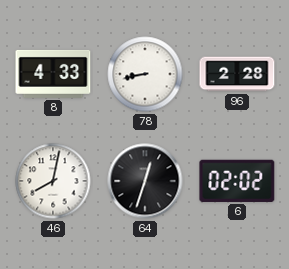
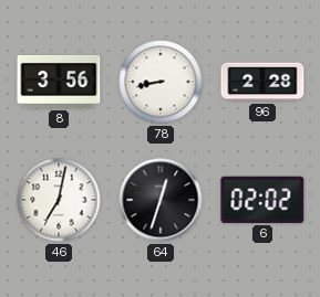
8: 4:33 -> 3:56
46: 8:02 -> 7:02
